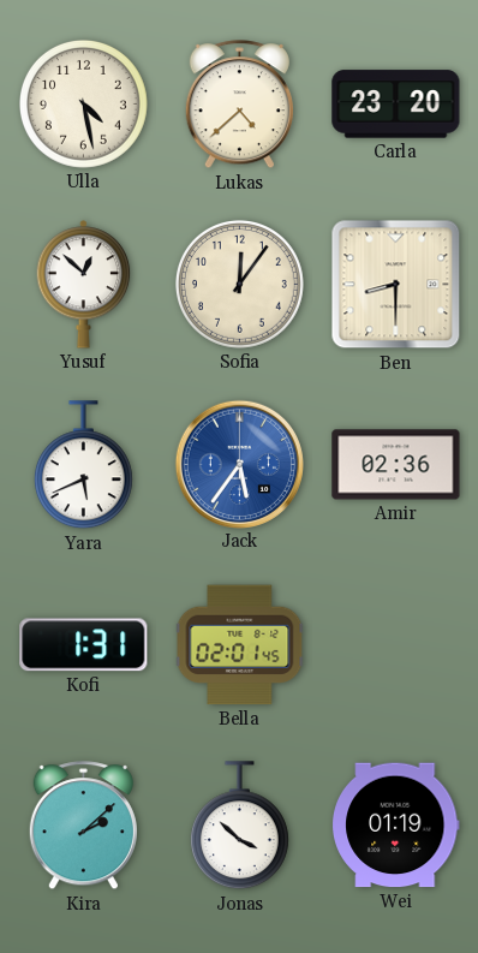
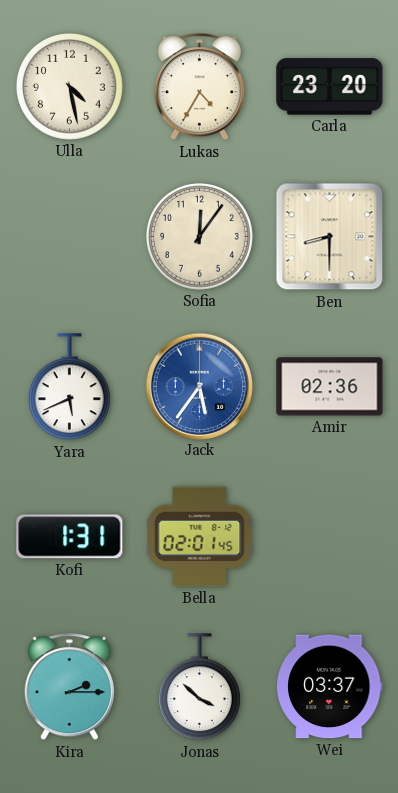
Lukas: 4:38 -> 4:35
Yusuf: 12:52 -> none
Kira: 2:08 -> 2:15
Wei: 01:19 -> 03:37
